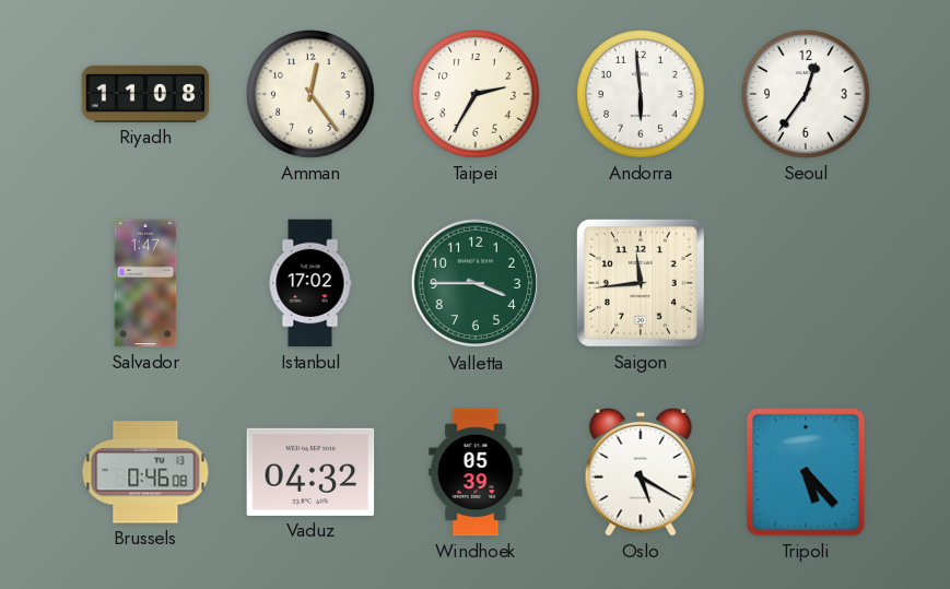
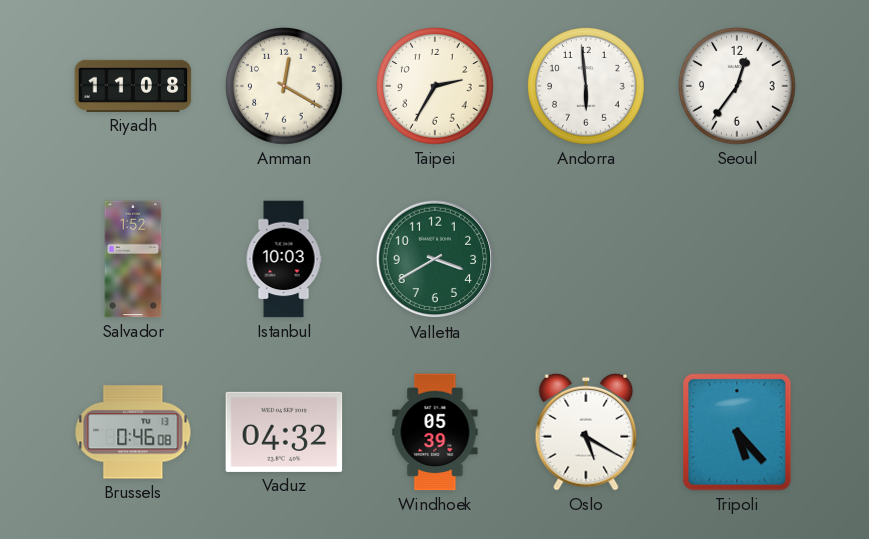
Amman: 12:24 -> 12:20
Salvador: 1:47 -> 1:52
Istanbul: 17:02 -> 10:03
Valletta: 3:45 -> 3:40
Saigon: 11:44 -> none
